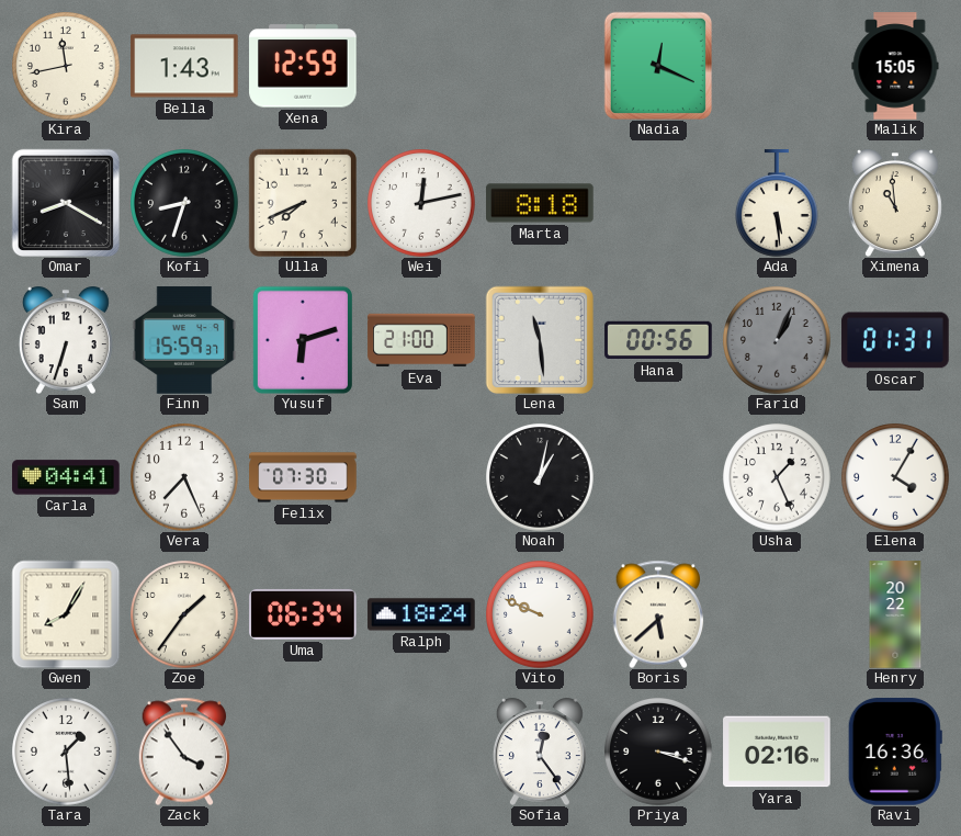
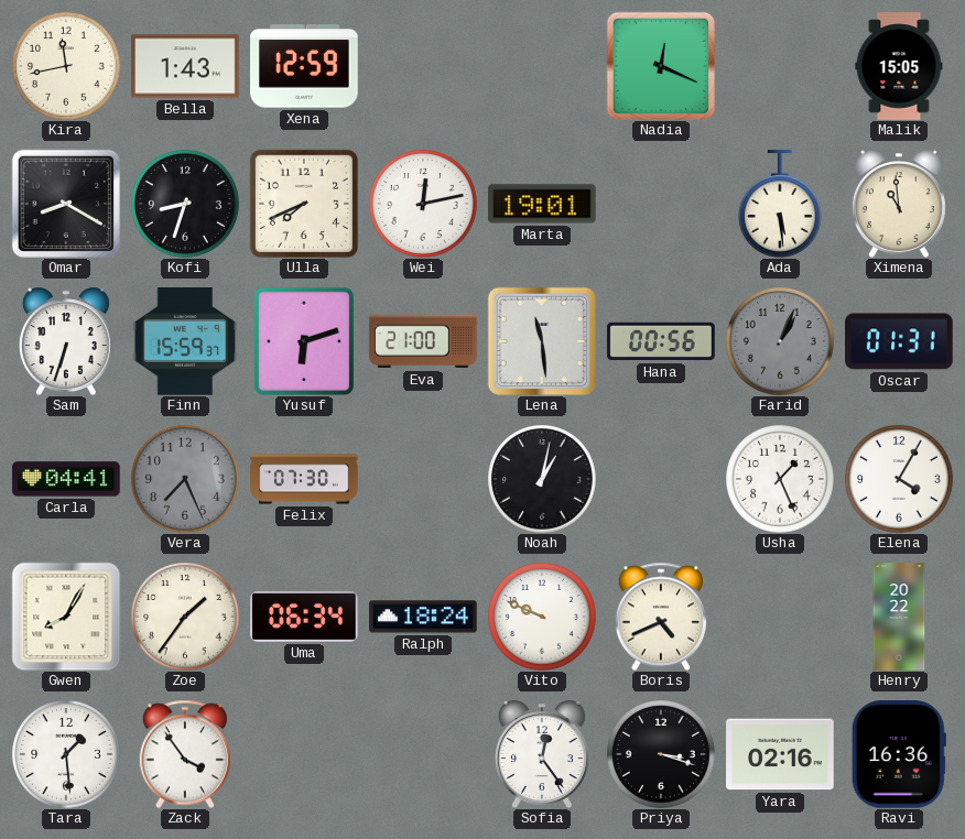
Marta: 8:18 -> 19:01
Vera dial: white -> grey
Boris: 5:38 -> 4:41
